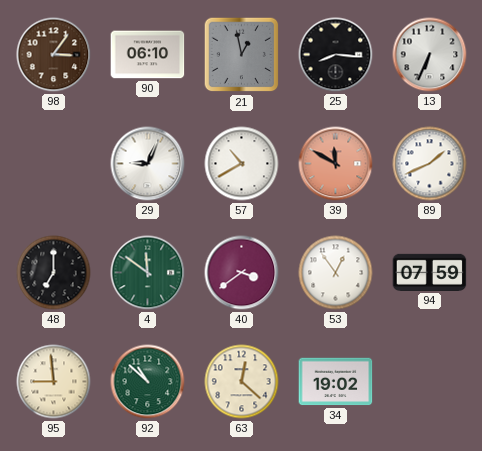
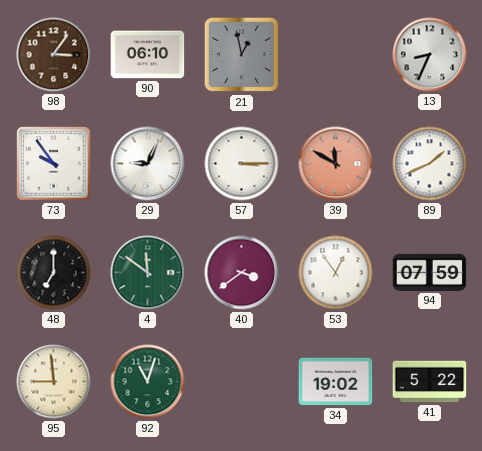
25: 8:16 -> none
13: 6:34 -> 8:34
73: none -> 9:54
57: 10:40 -> 3:15
92: 10:52 -> 11:03
63: 12:22 -> none
41: none -> 5:22
